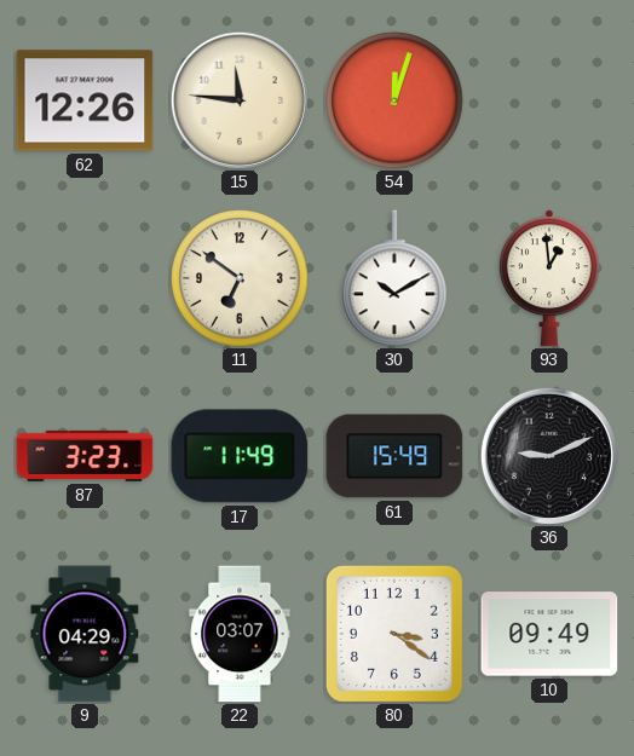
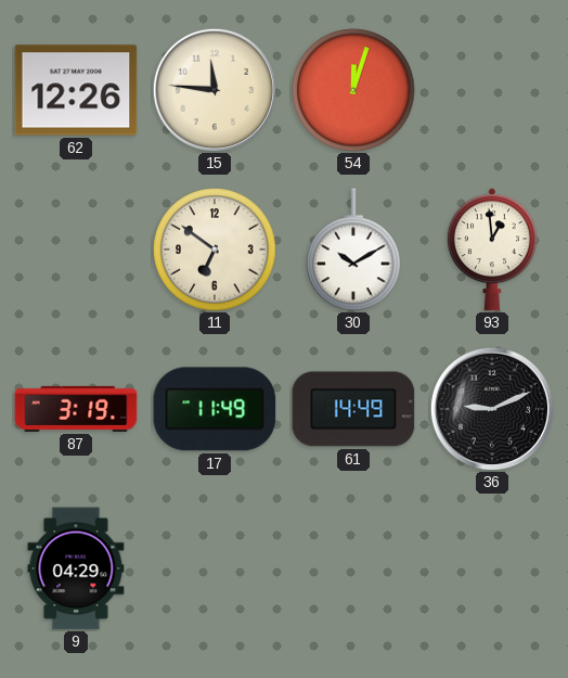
87: 3:23 -> 3:19
61: 15:49 -> 14:49
22: 03:07 -> none
80: 3:21 -> none
10: 09:49 -> none
